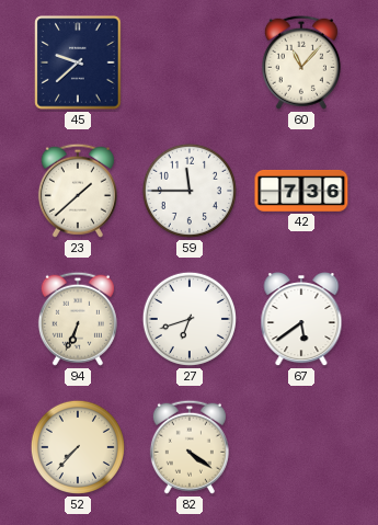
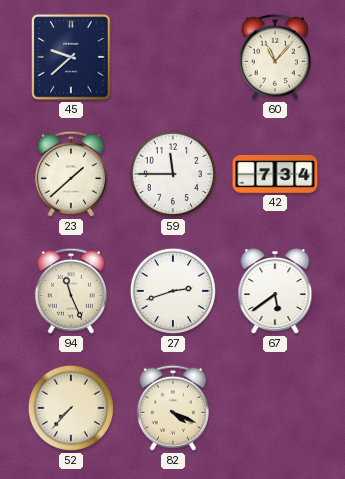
42: 7:36 -> 7:34
94: 6:34 -> 11:26
27: 6:42 -> 2:42
82: 4:21 -> 4:19
